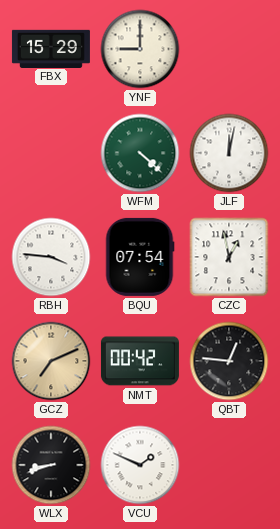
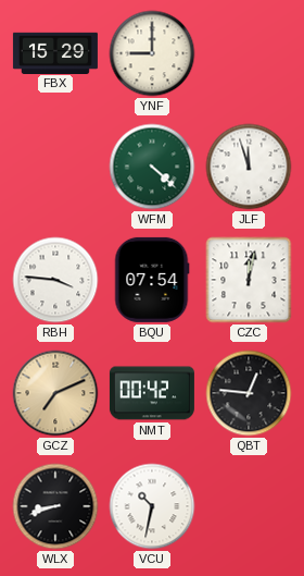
JLF: 12:02 -> 11:57
CZC: 12:58 -> 12:02
VCU: 1:49 -> 10:32
